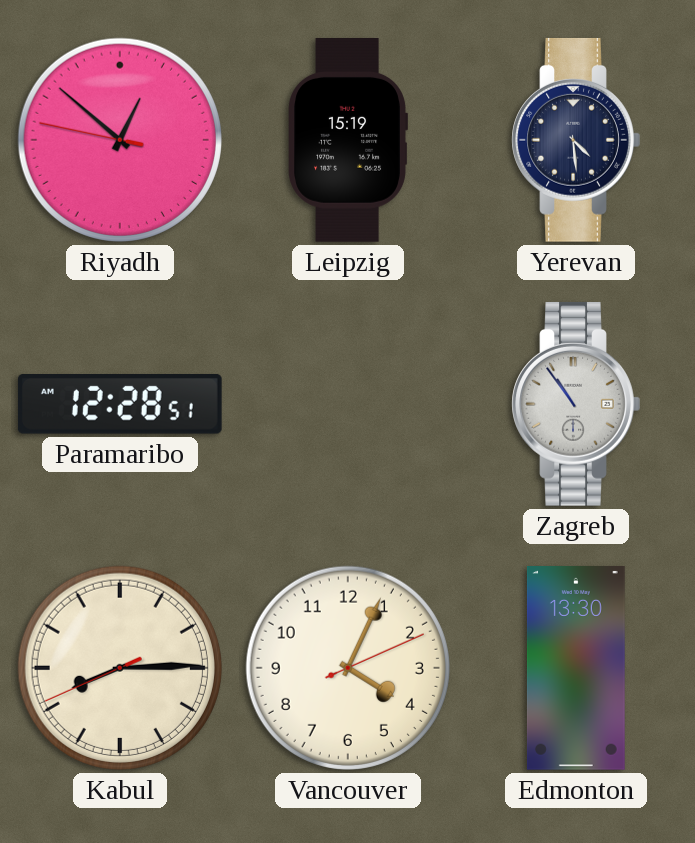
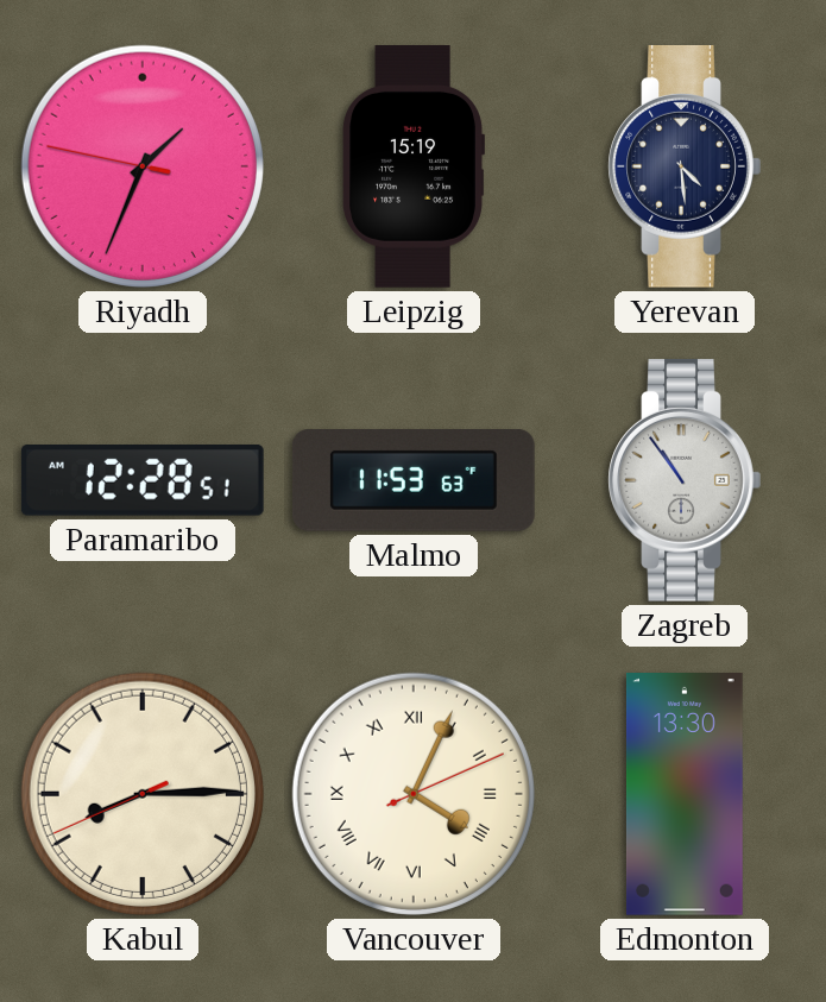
Riyadh: 12:51 -> 1:33
Malmo: none -> 11:53
Vancouver numerals: Arabic -> Roman
